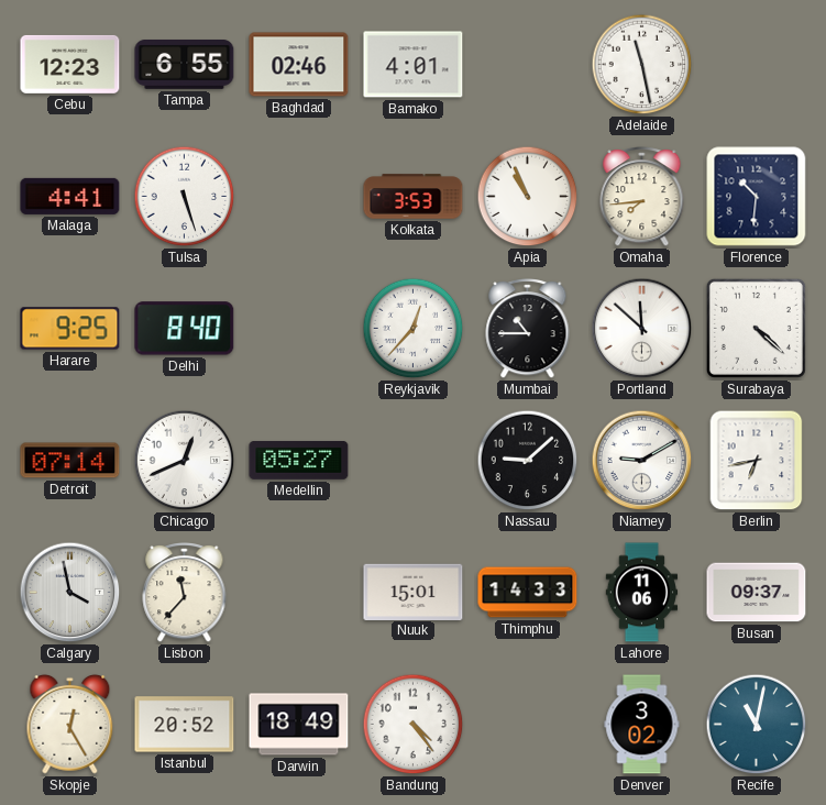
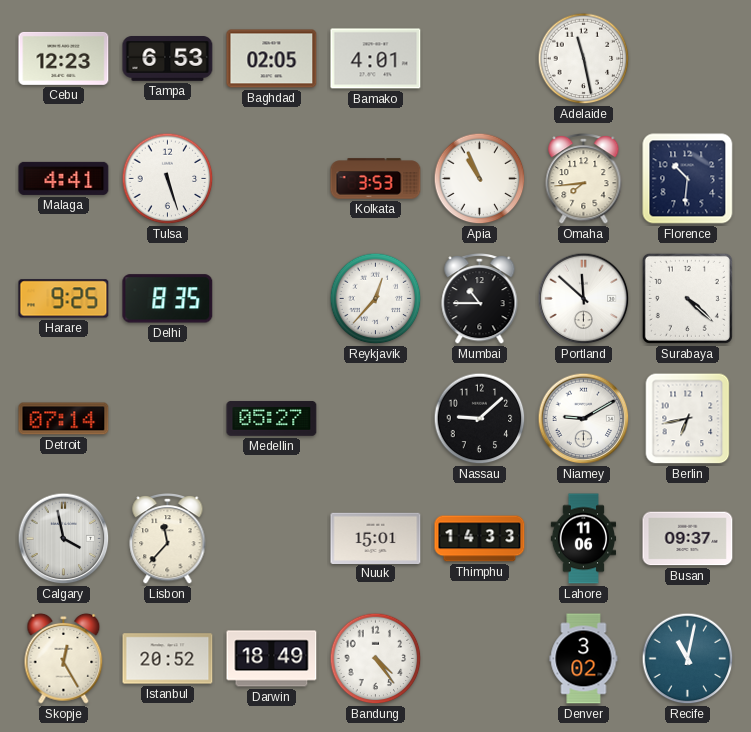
Tampa: 6:55 -> 6:53
Baghdad: 02:46 -> 02:05
Delhi: 8:40 -> 8:35
Chicago: 12:41 -> none
